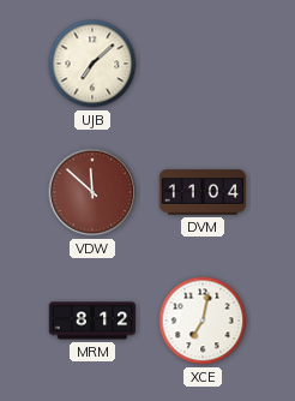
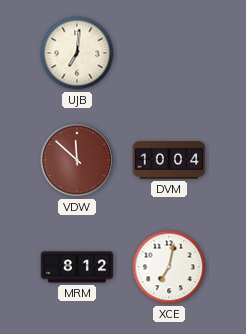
UJB: 7:08 -> 7:01
DVM: 11:04 -> 10:04
